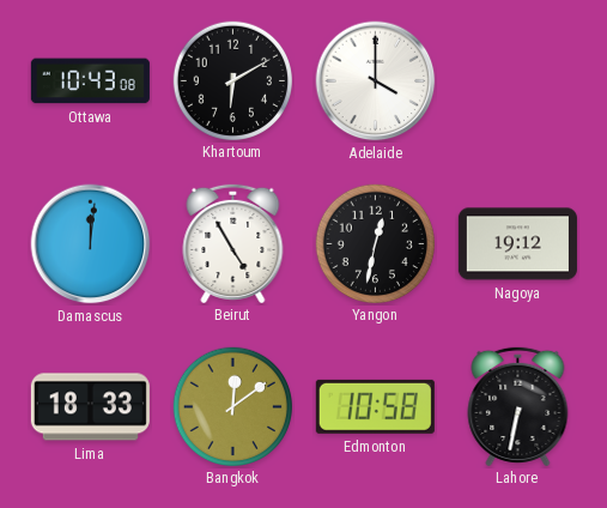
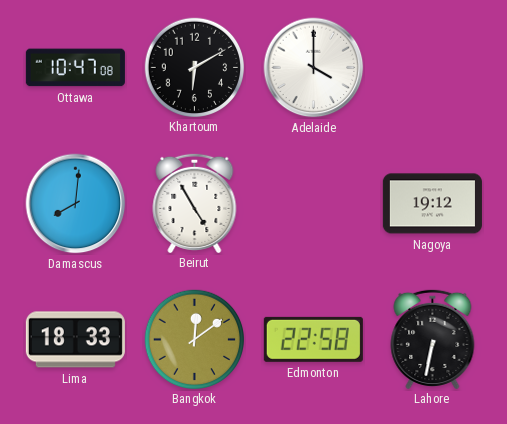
Ottawa: 10:43 -> 10:47
Damascus: 12:01 -> 8:01
Yangon: 12:32 -> none
Edmonton: 10:58 -> 22:58
